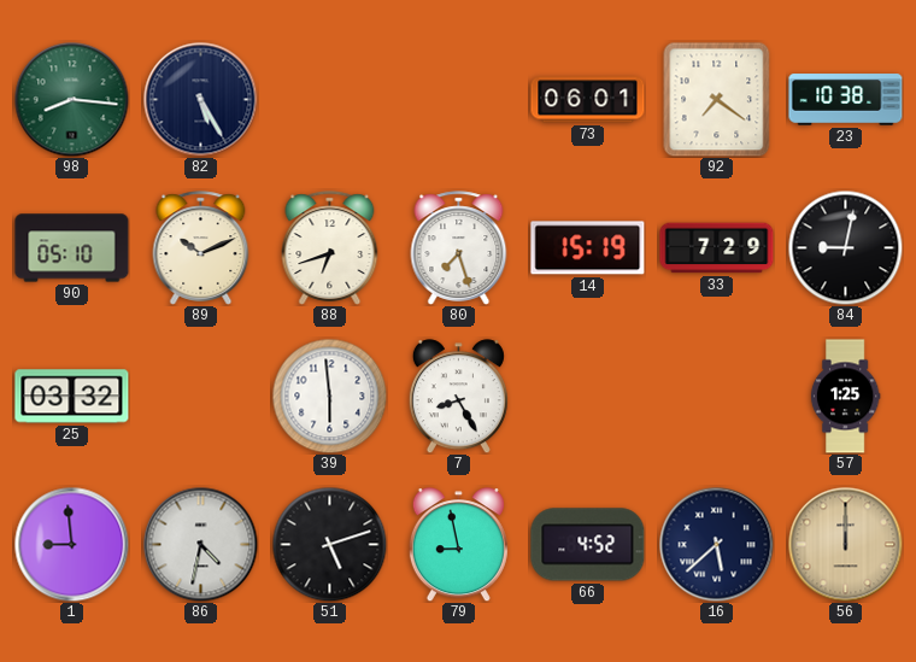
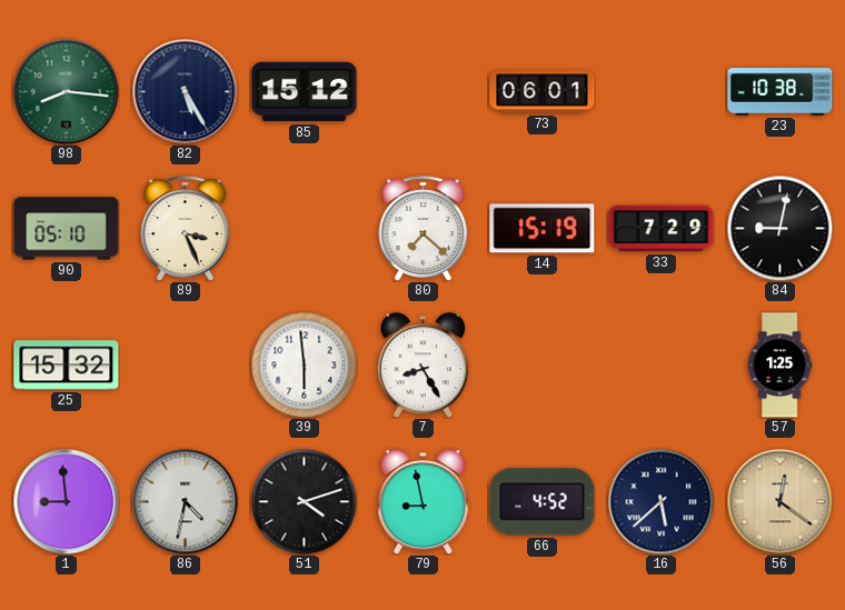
85: none -> 15:12
92: 7:21 -> none
89: 10:11 -> 3:26
88: 6:42 -> none
80: 7:27 -> 7:22
25: 03:32 -> 15:32
51: 5:12 -> 4:12
56: 12:00 -> 12:21
